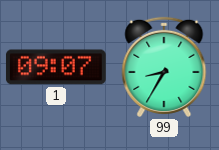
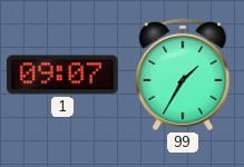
99: 8:35 -> 1:35
